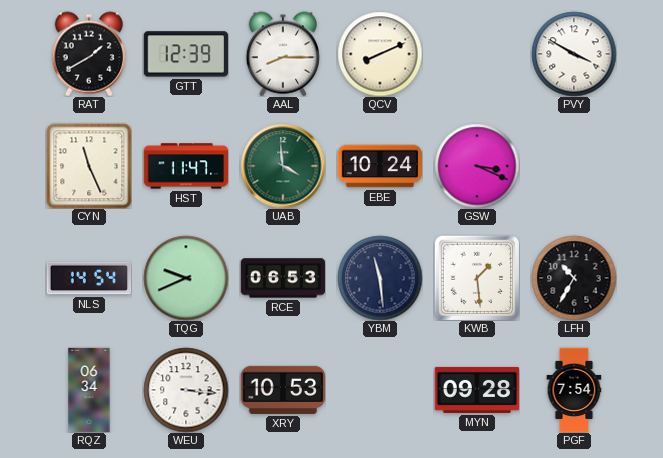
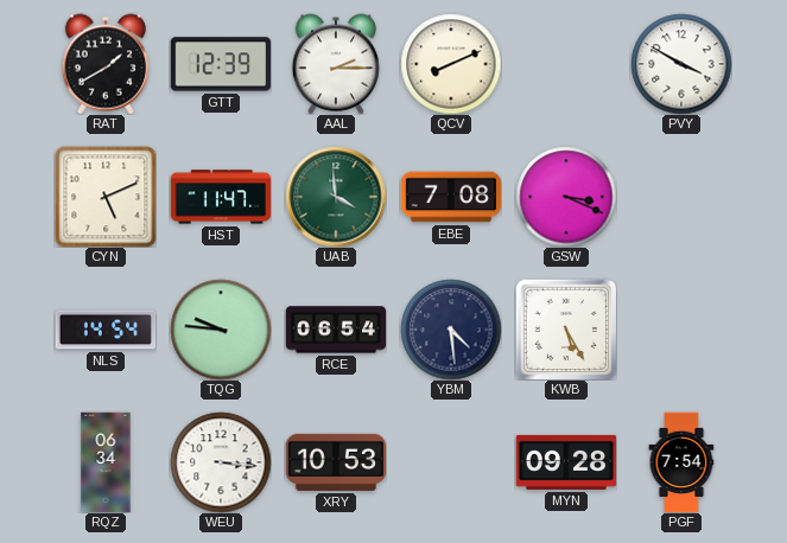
AAL: 8:15 -> 2:15
CYN: 11:26 -> 5:11
EBE: 10:24 -> 7:08
TQG: 9:41 -> 9:46
RCE: 06:53 -> 06:54
YBM: 11:29 -> 4:29
KWB: 1:29 -> 5:25
LFH: 10:35 -> none
